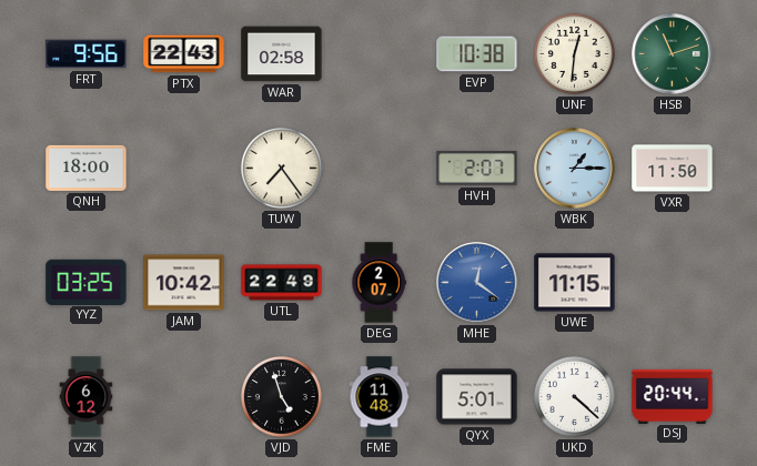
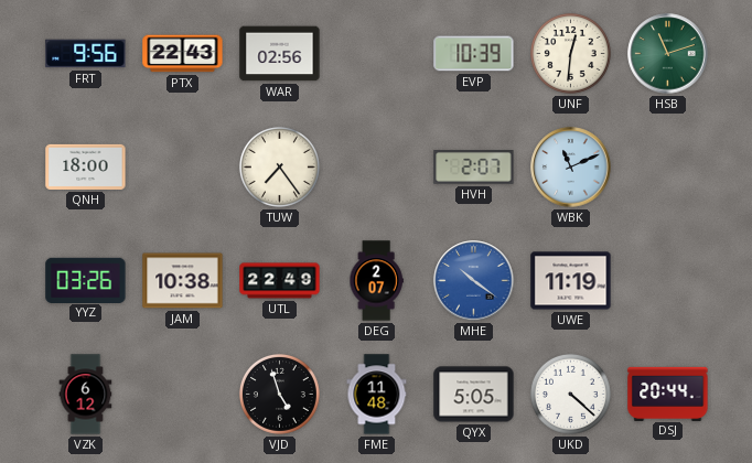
WAR: 02:58 -> 02:56
EVP: 10:38 -> 10:39
WBK: 1:15 -> 11:11
VXR: 11:50 -> none
YYZ: 03:25 -> 03:26
JAM: 10:42 -> 10:38
MHE: 12:21 -> 10:21
UWE: 11:15 -> 11:19
QYX: 5:01 -> 5:05
